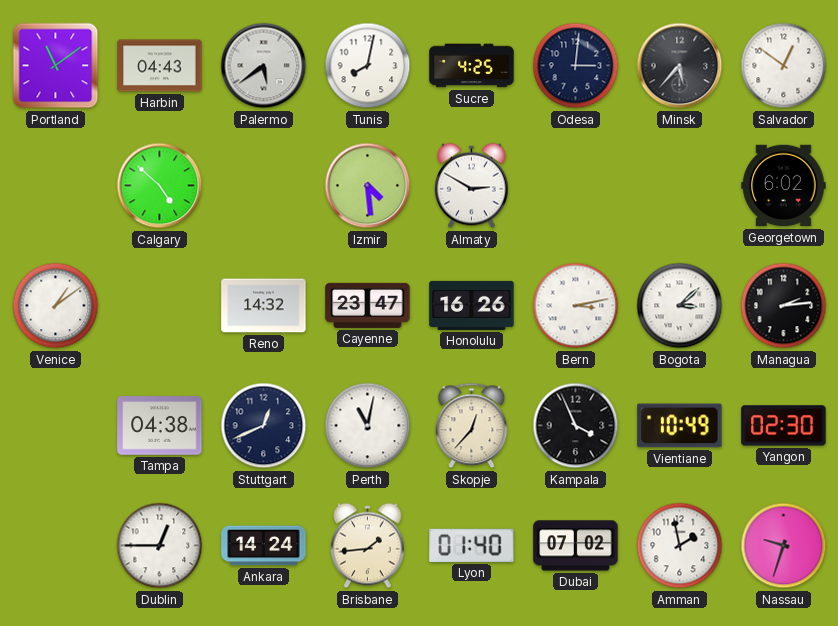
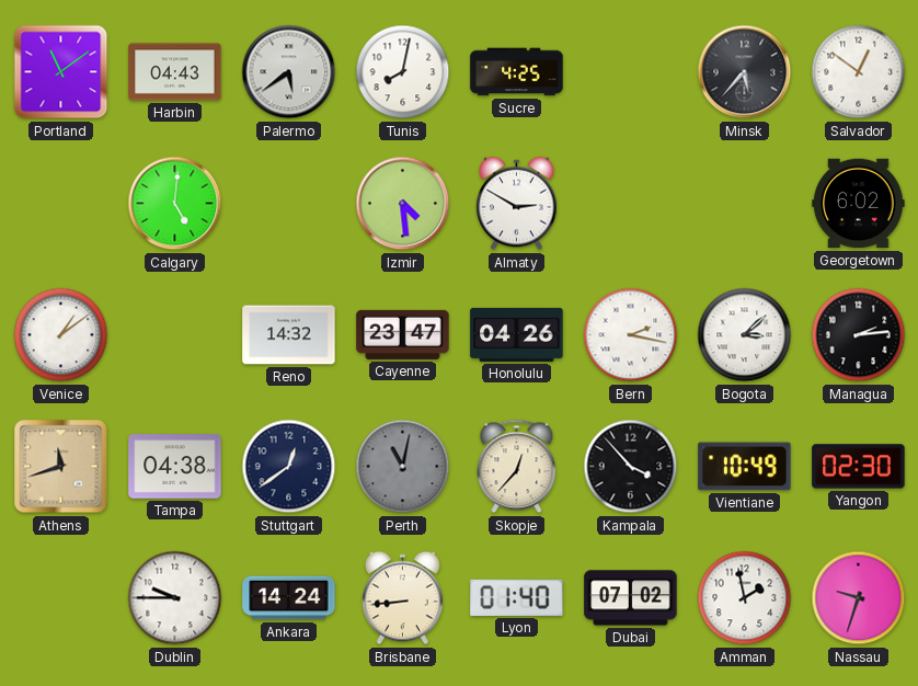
Odesa: 3:01 -> none
Calgary: 4:52 -> 5:01
Honolulu: 16:26 -> 04:26
Bern: 3:13 -> 2:17
Athens: none -> 11:42
Stuttgart: 12:41 -> 12:39
Perth dial: white -> grey
Kampala: 3:56 -> 3:53
Dublin: 12:45 -> 9:45
Brisbane: 1:44 -> 8:44
